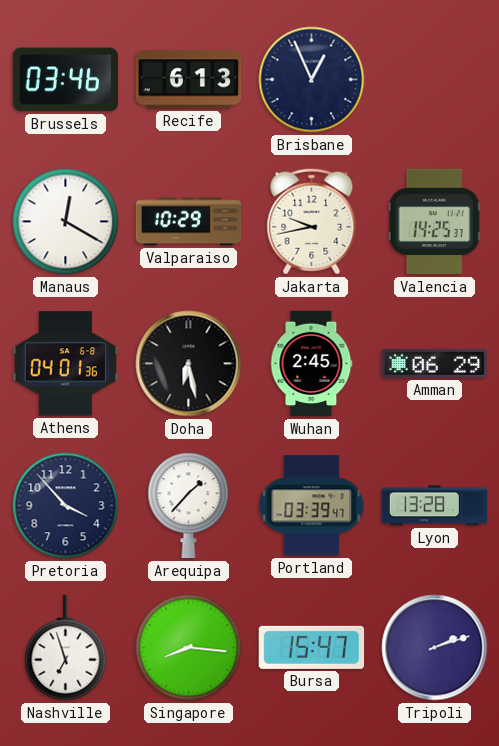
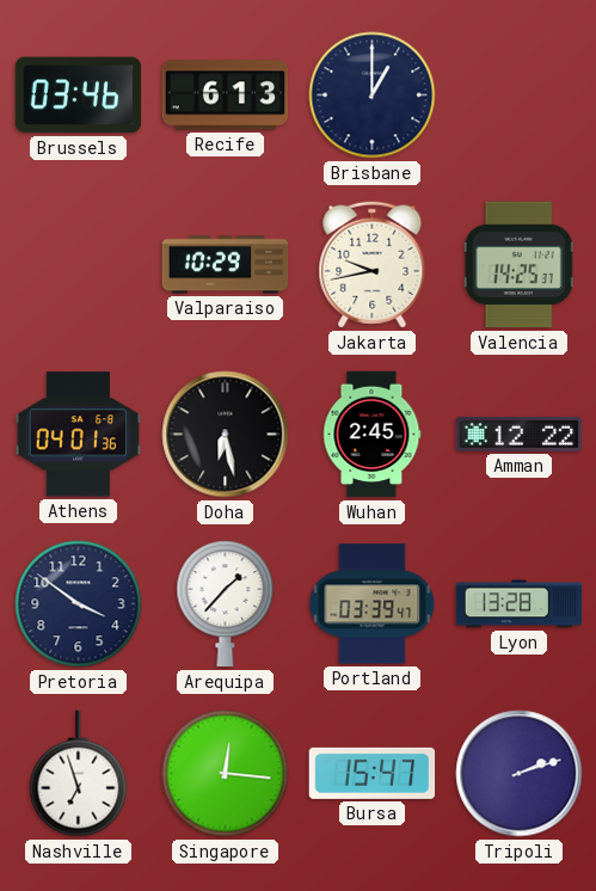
Brisbane: 12:56 -> 1:00
Manaus: 12:20 -> none
Amman: 06:29 -> 12:22
Pretoria: 3:53 -> 3:51
Singapore: 8:16 -> 12:16
